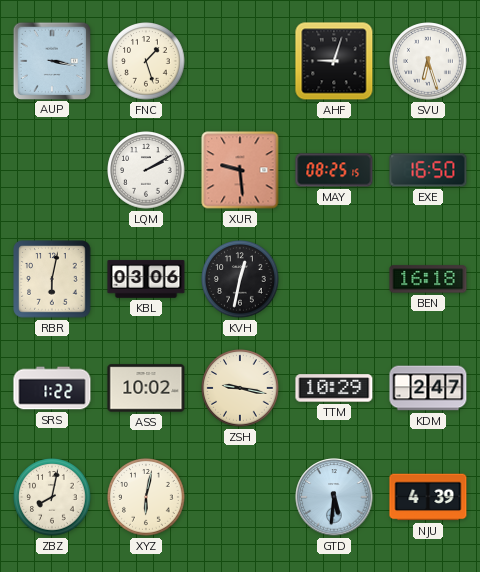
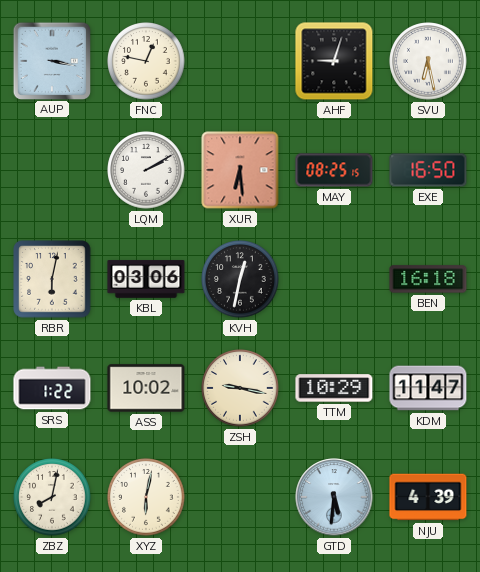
FNC: 1:27 -> 12:47
SVU: 6:27 -> 6:28
XUR: 9:29 -> 6:29
KDM: 2:47 -> 11:47
